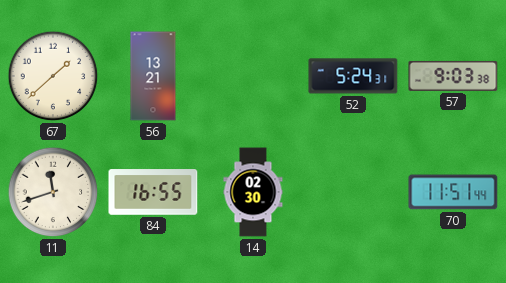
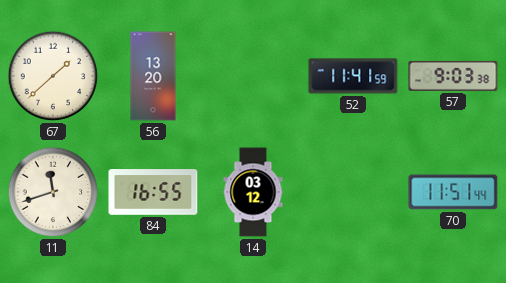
56: 13:21 -> 13:20
52: 5:24 -> 11:41
14: 02:30 -> 03:12
